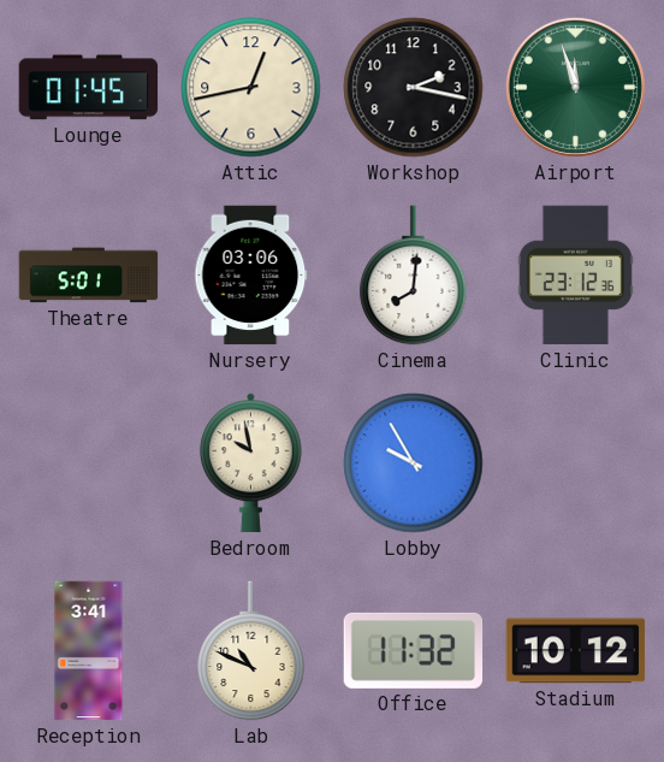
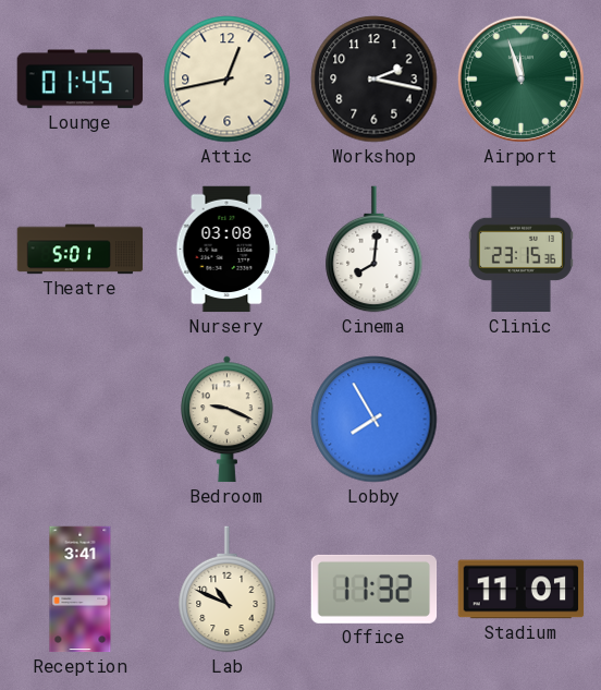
Nursery: 03:06 -> 03:08
Clinic: 23:12 -> 23:15
Bedroom: 9:58 -> 9:19
Lobby: 9:55 -> 7:55
Stadium: 10:12 -> 11:01
